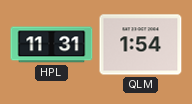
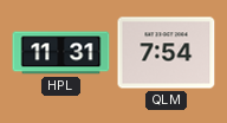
QLM: 1:54 -> 7:54
